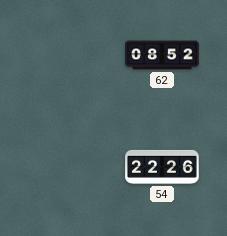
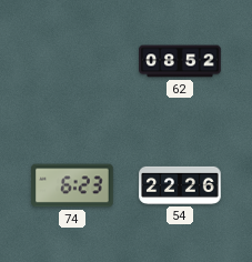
74: none -> 6:23
